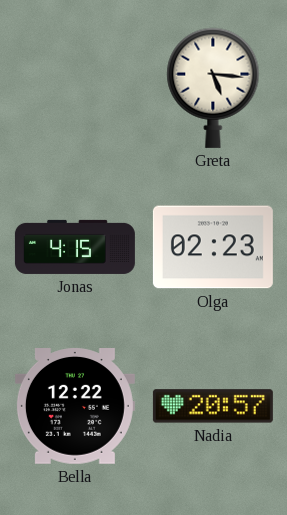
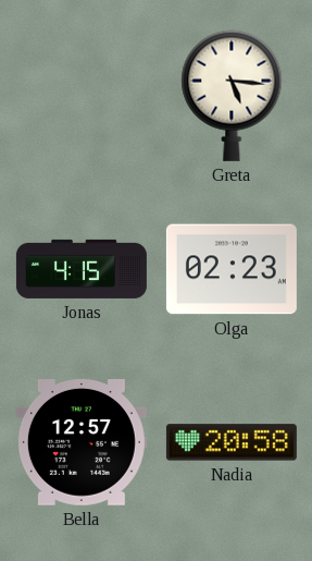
Bella: 12:22 -> 12:57
Nadia: 20:57 -> 20:58
